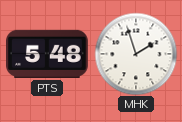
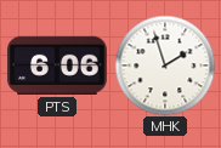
PTS: 5:48 -> 6:06
